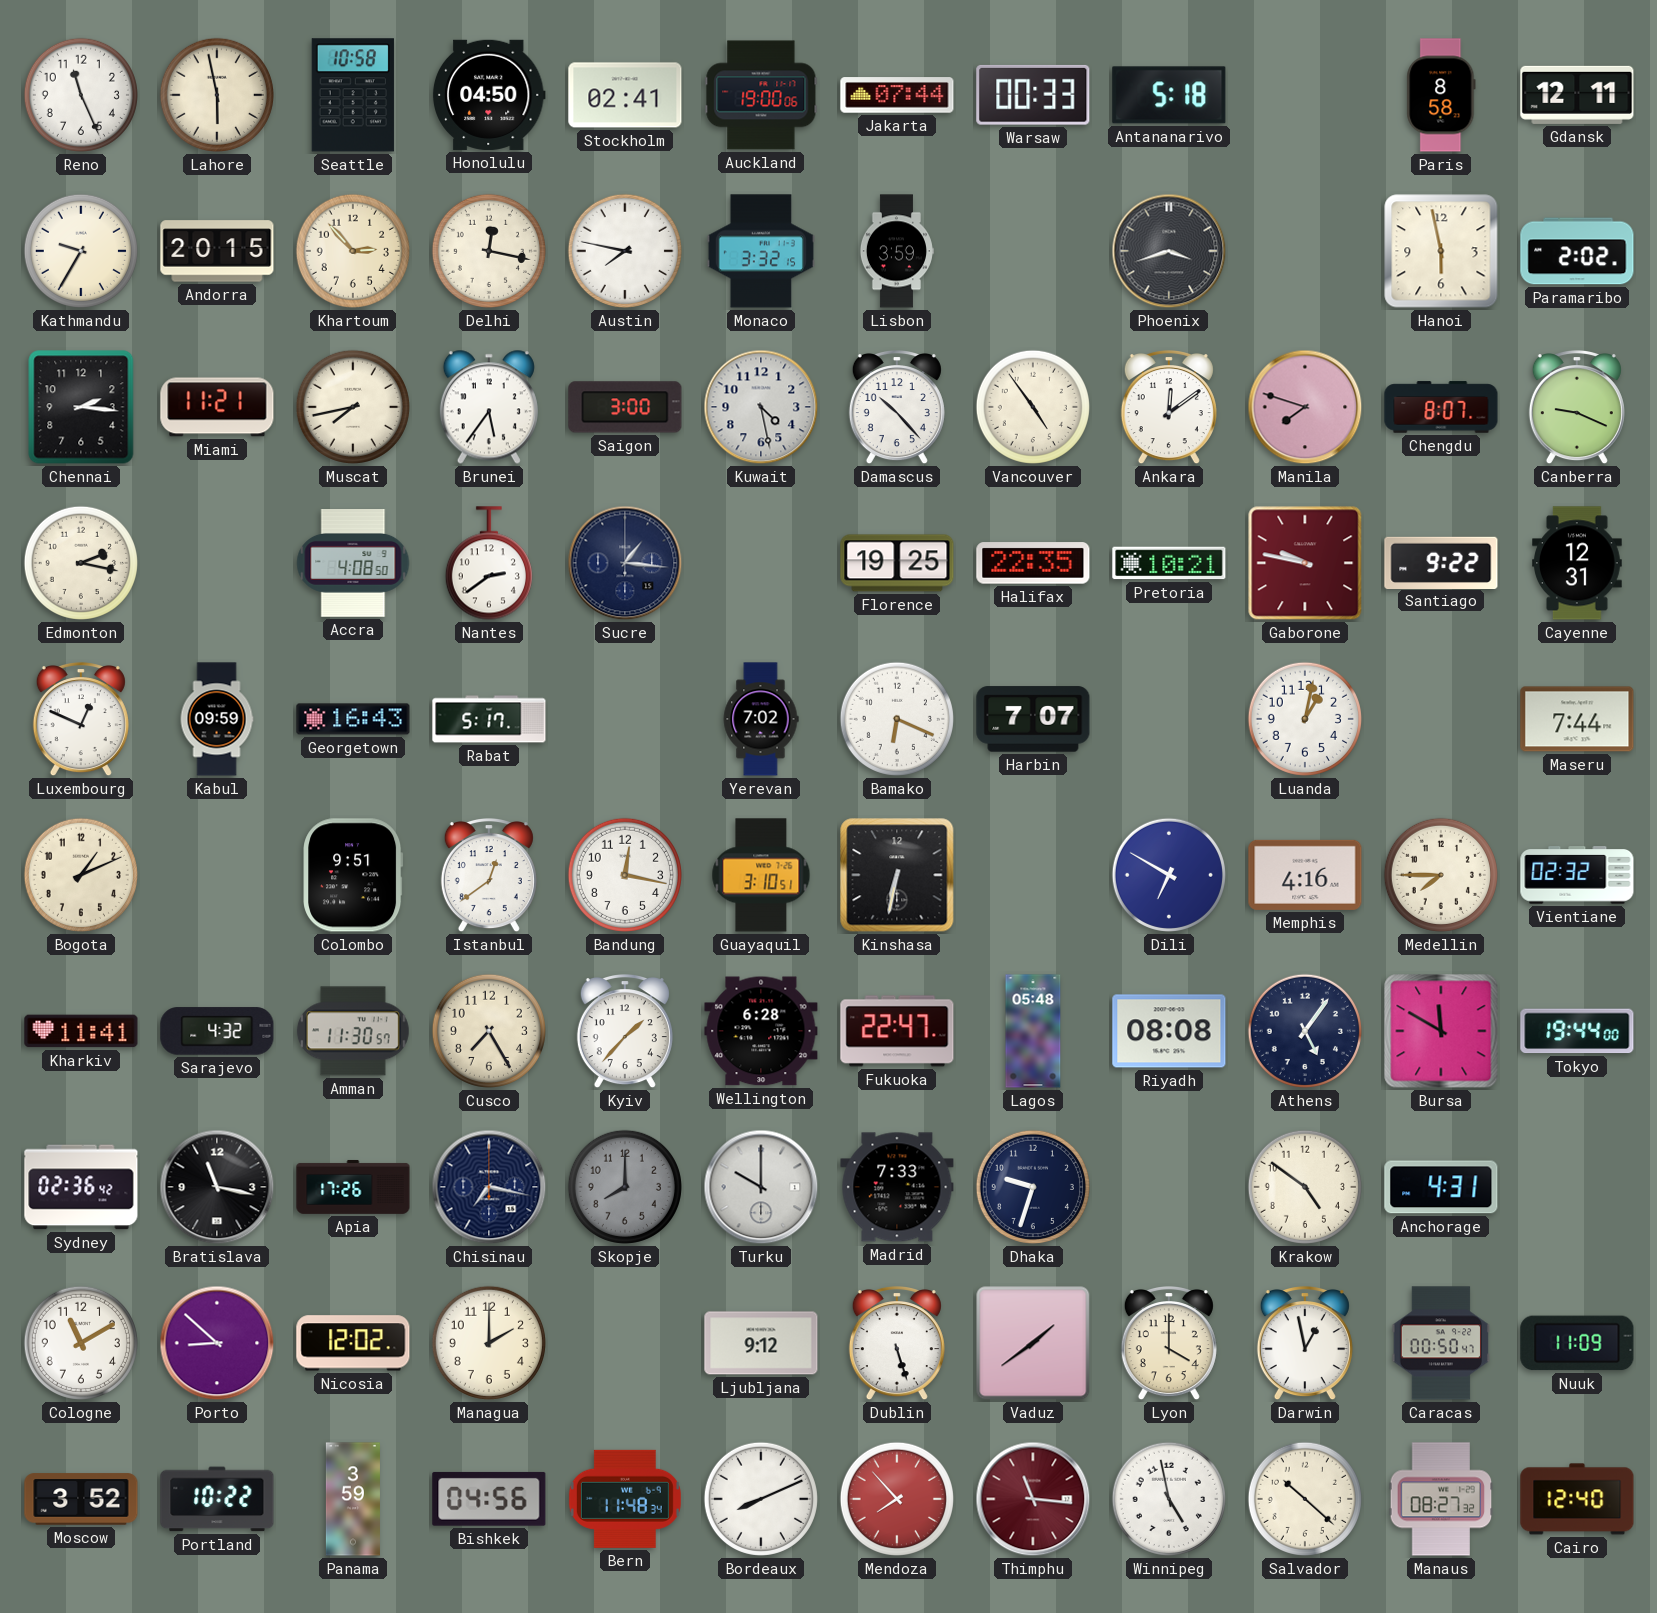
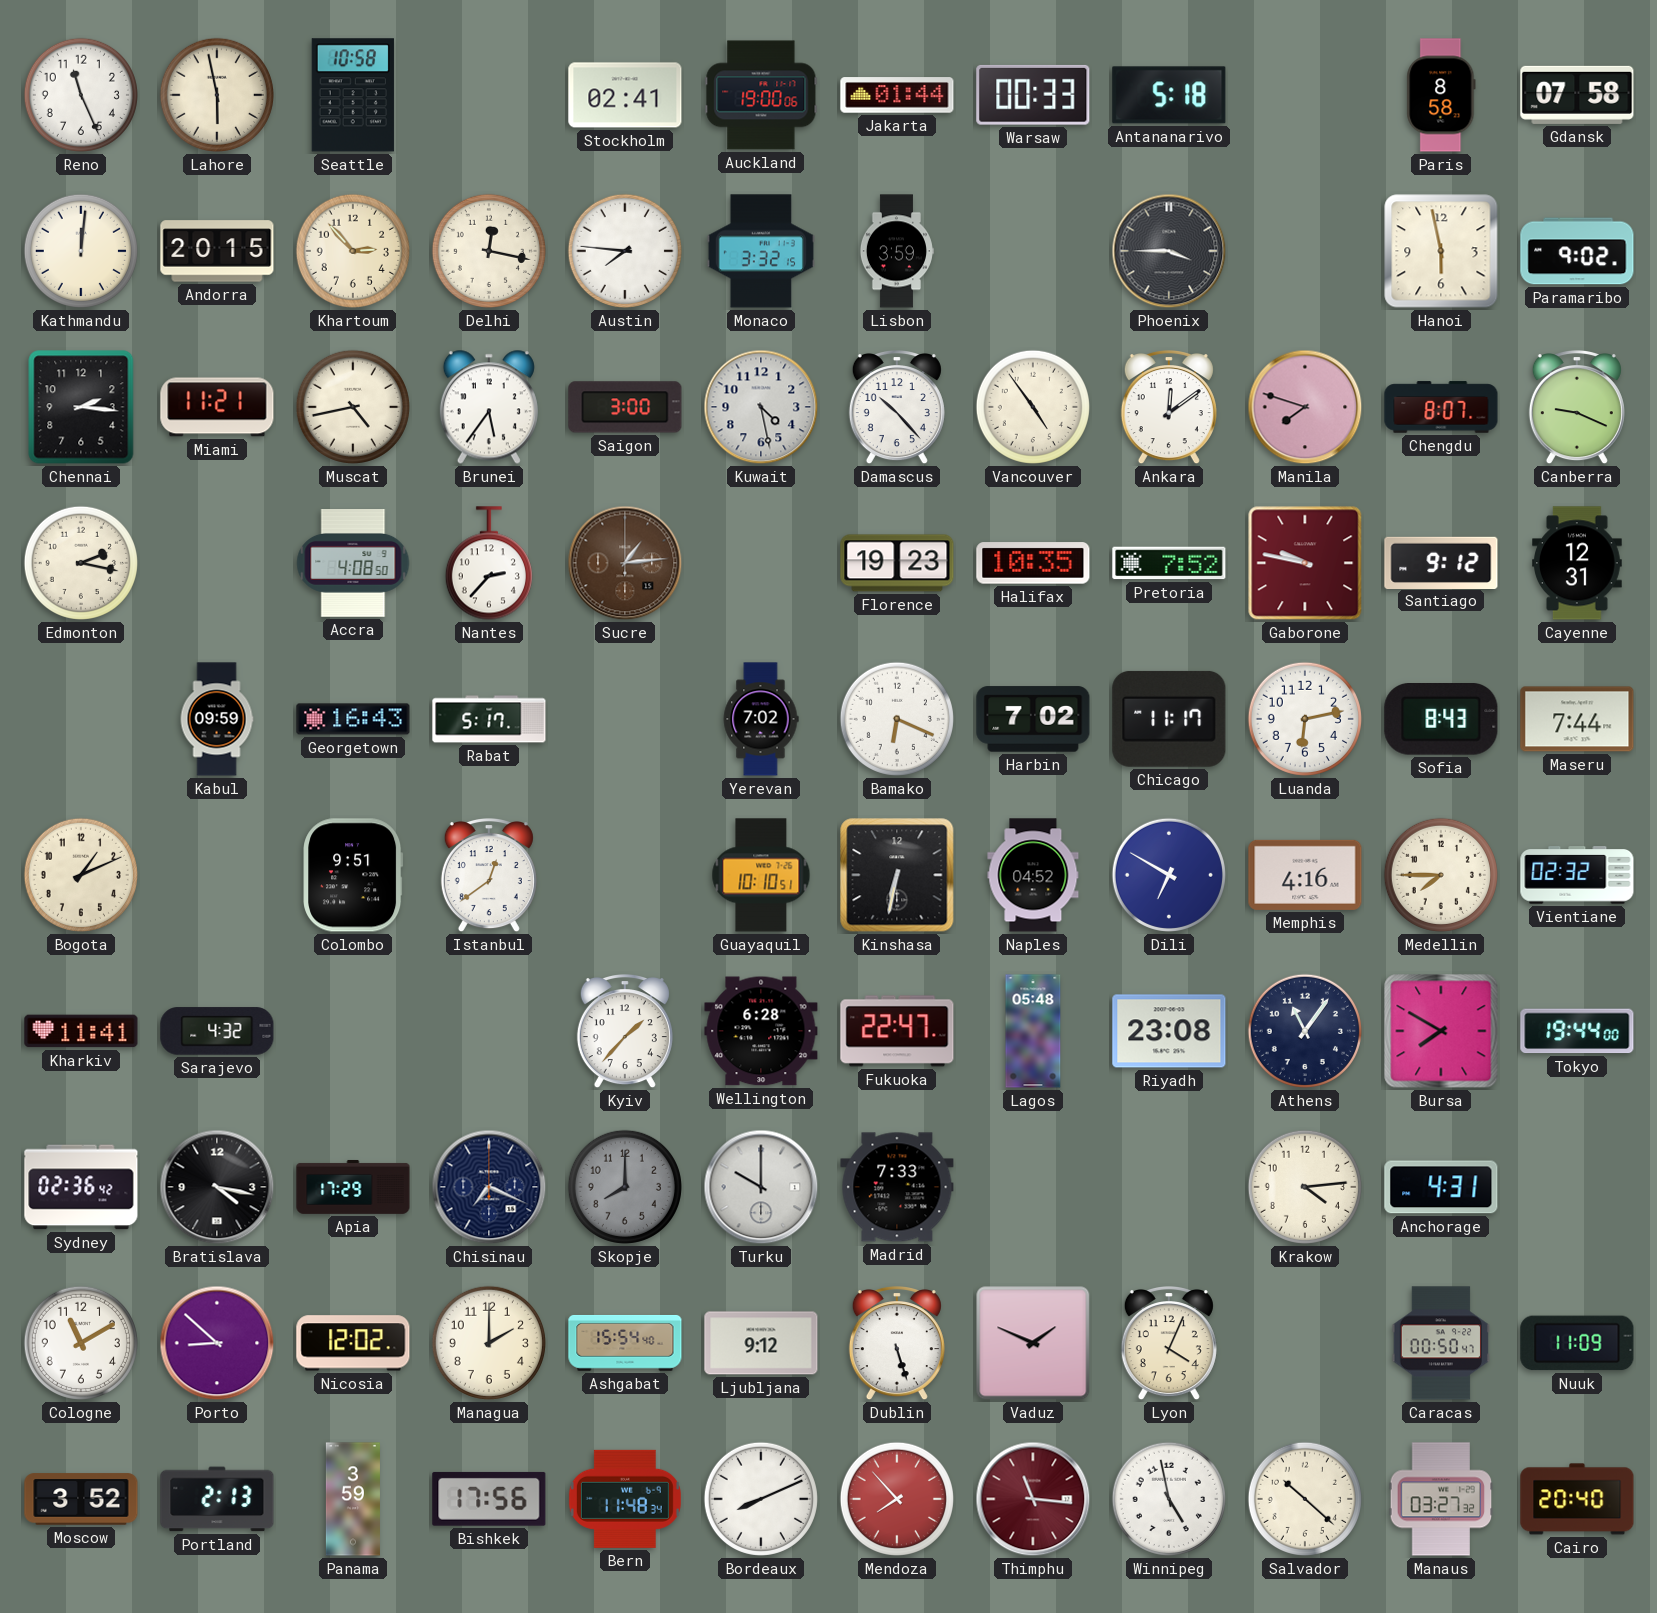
Honolulu: 04:50 -> none
Jakarta: 07:44 -> 01:44
Gdansk: 12:11 -> 07:58
Kathmandu: 9:35 -> 12:01
Austin: 7:47 -> 7:46
Phoenix: 3:42 -> 3:45
Paramaribo: 2:02 -> 9:02
Muscat: 7:43 -> 4:43
Nantes: 2:39 -> 2:37
Sucre: 1:16 -> 1:14
Sucre dial: navy -> brown
Florence: 19:25 -> 19:23
Halifax: 22:35 -> 10:35
Pretoria: 10:21 -> 7:52
Santiago: 9:22 -> 9:12
Luxembourg: 12:49 -> none
Harbin: 7:07 -> 7:02
Chicago: none -> 11:17
Luanda: 1:02 -> 6:13
Sofia: none -> 8:43
Bandung: 12:17 -> none
Guayaquil: 3:10 -> 10:10
Naples: none -> 04:52
Amman: 11:30 -> none
Cusco: 7:25 -> none
Riyadh: 08:08 -> 23:08
Athens: 5:06 -> 11:06
Bursa: 11:50 -> 7:50
Bratislava: 11:17 -> 4:17
Apia: 17:26 -> 17:29
Chisinau: 7:17 -> 7:19
Dhaka: 9:33 -> none
Krakow: 4:51 -> 4:14
Ashgabat: none -> 15:54
Vaduz: 1:39 -> 1:49
Lyon: 4:00 -> 4:04
Darwin: 12:58 -> none
Portland: 10:22 -> 2:13
Bishkek: 04:56 -> 17:56
Manaus: 08:27 -> 03:27
Cairo: 12:40 -> 20:40
